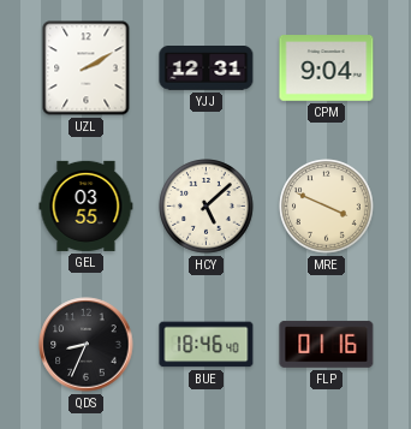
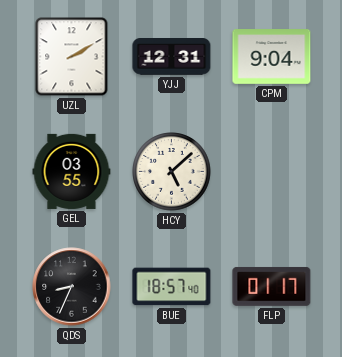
MRE: 3:49 -> none
BUE: 18:46 -> 18:57
FLP: 01:16 -> 01:17
